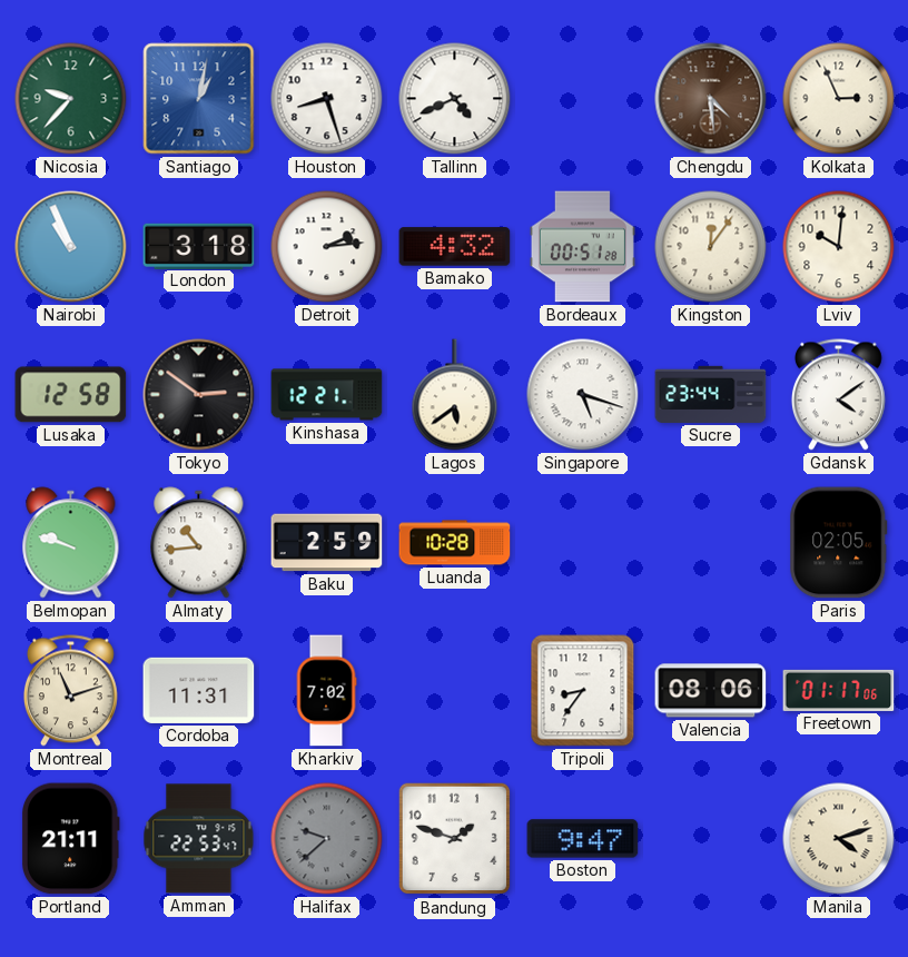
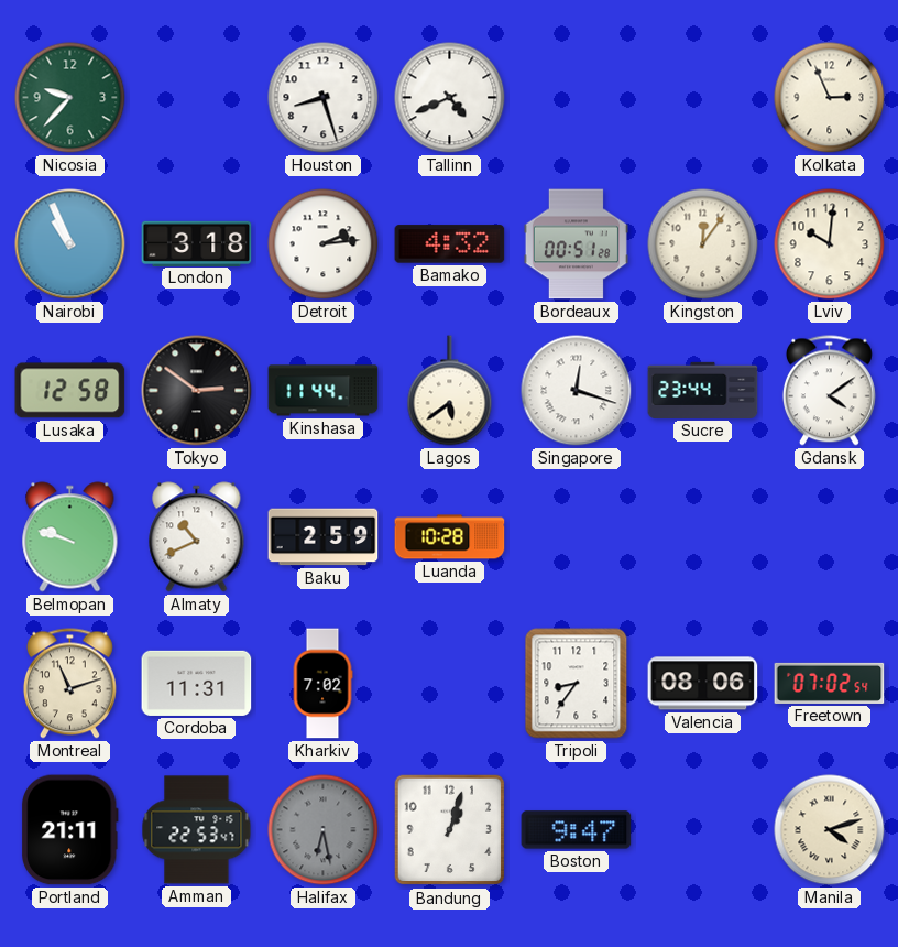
Santiago: 1:02 -> none
Chengdu: 4:29 -> none
Kinshasa: 12:21 -> 11:44
Singapore: 5:18 -> 12:18
Almaty: 10:44 -> 10:41
Paris: 02:05 -> none
Freetown: 01:17 -> 07:02
Halifax: 9:38 -> 6:28
Bandung: 1:48 -> 1:03
